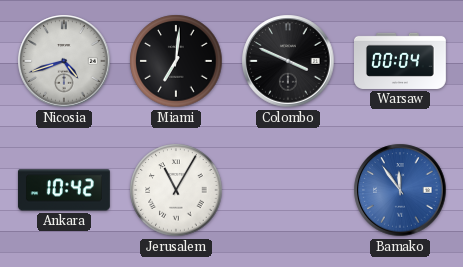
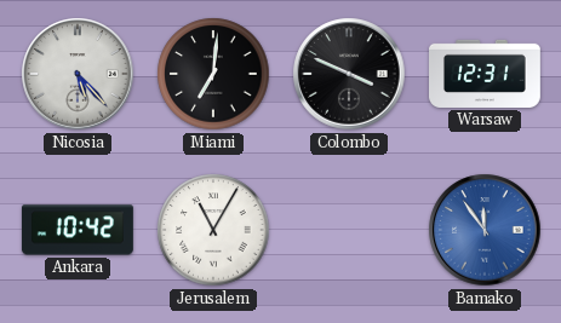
Nicosia: 4:42 -> 5:23
Warsaw: 00:04 -> 12:31
